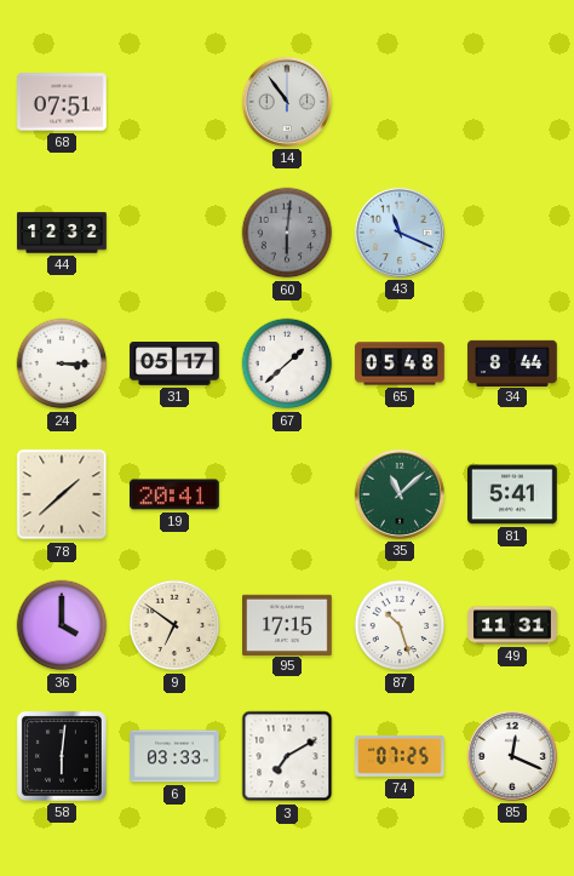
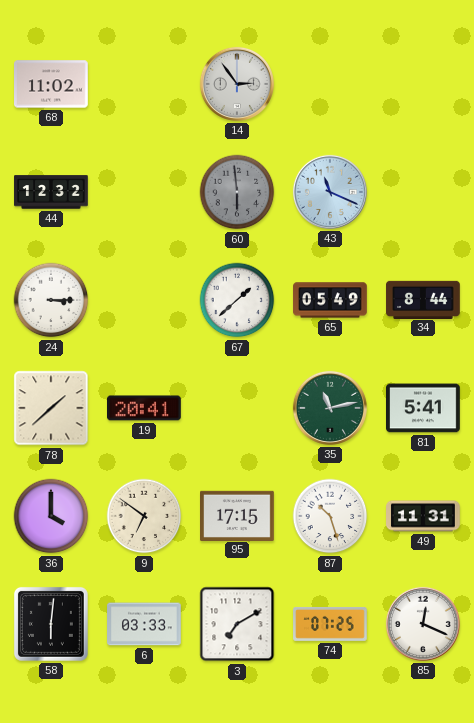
68: 07:51 -> 11:02
14: 10:54 -> 2:54
60: 6:01 -> 5:59
31: 05:17 -> none
65: 05:48 -> 05:49
35: 11:08 -> 11:13
